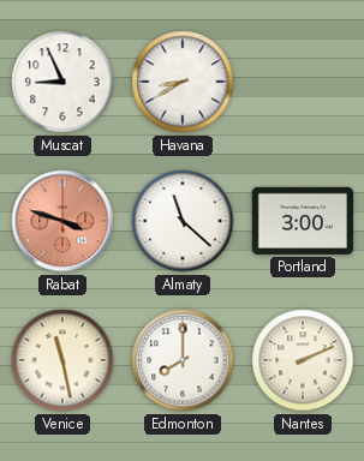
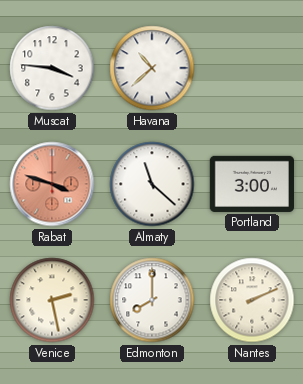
Muscat: 8:56 -> 3:46
Havana: 8:40 -> 10:38
Venice: 11:28 -> 2:28
